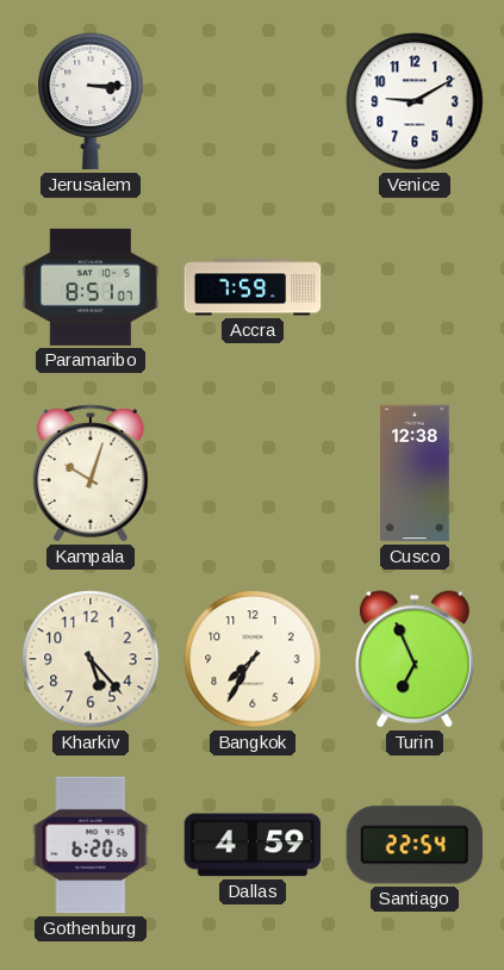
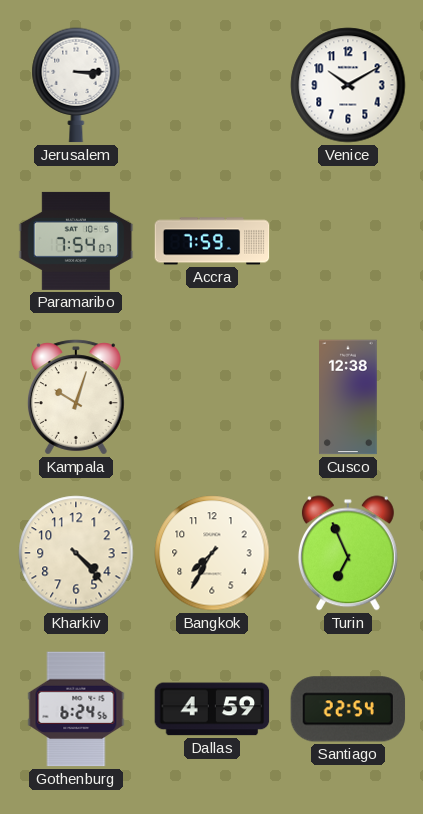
Venice: 9:10 -> 10:10
Paramaribo: 8:51 -> 7:54
Kharkiv: 5:23 -> 4:23
Gothenburg: 6:20 -> 6:24
